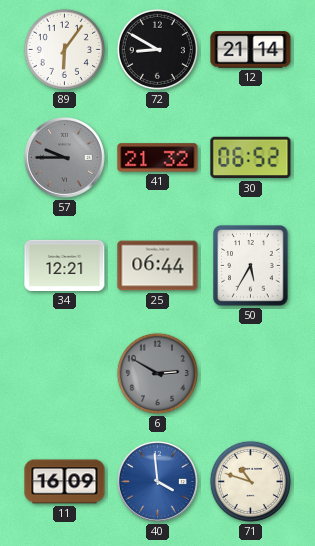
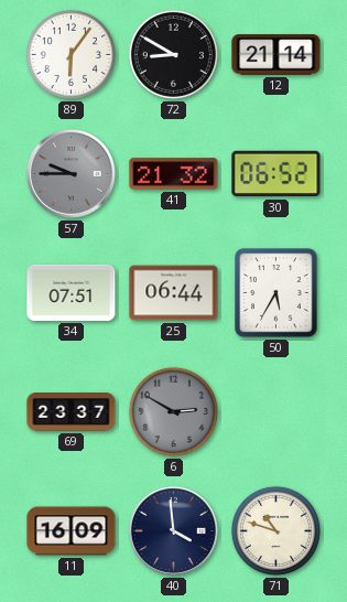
34: 12:21 -> 07:51
69: none -> 23:37
40 dial: blue -> navy
